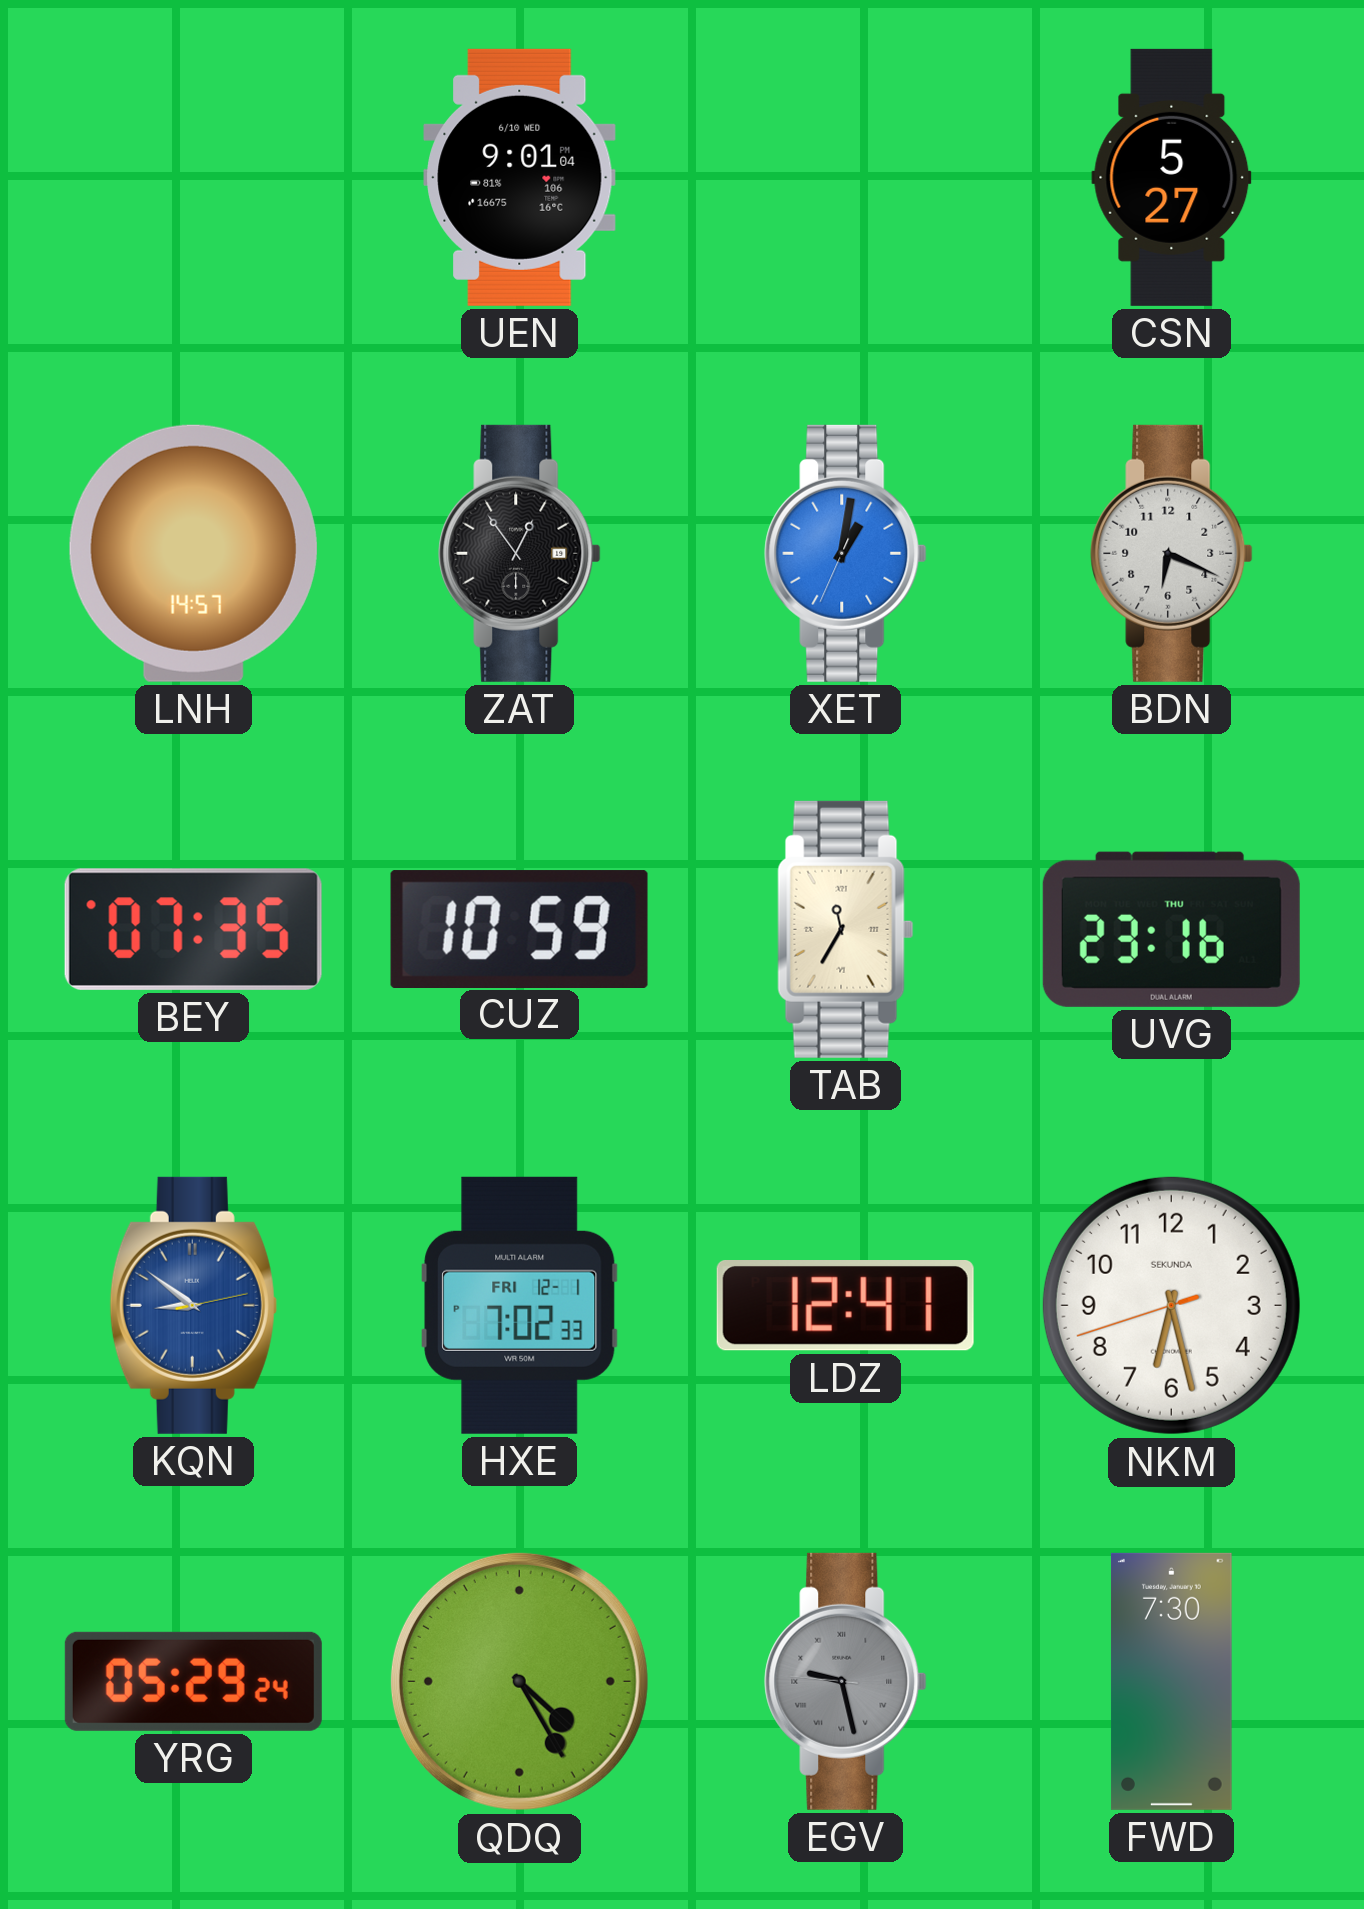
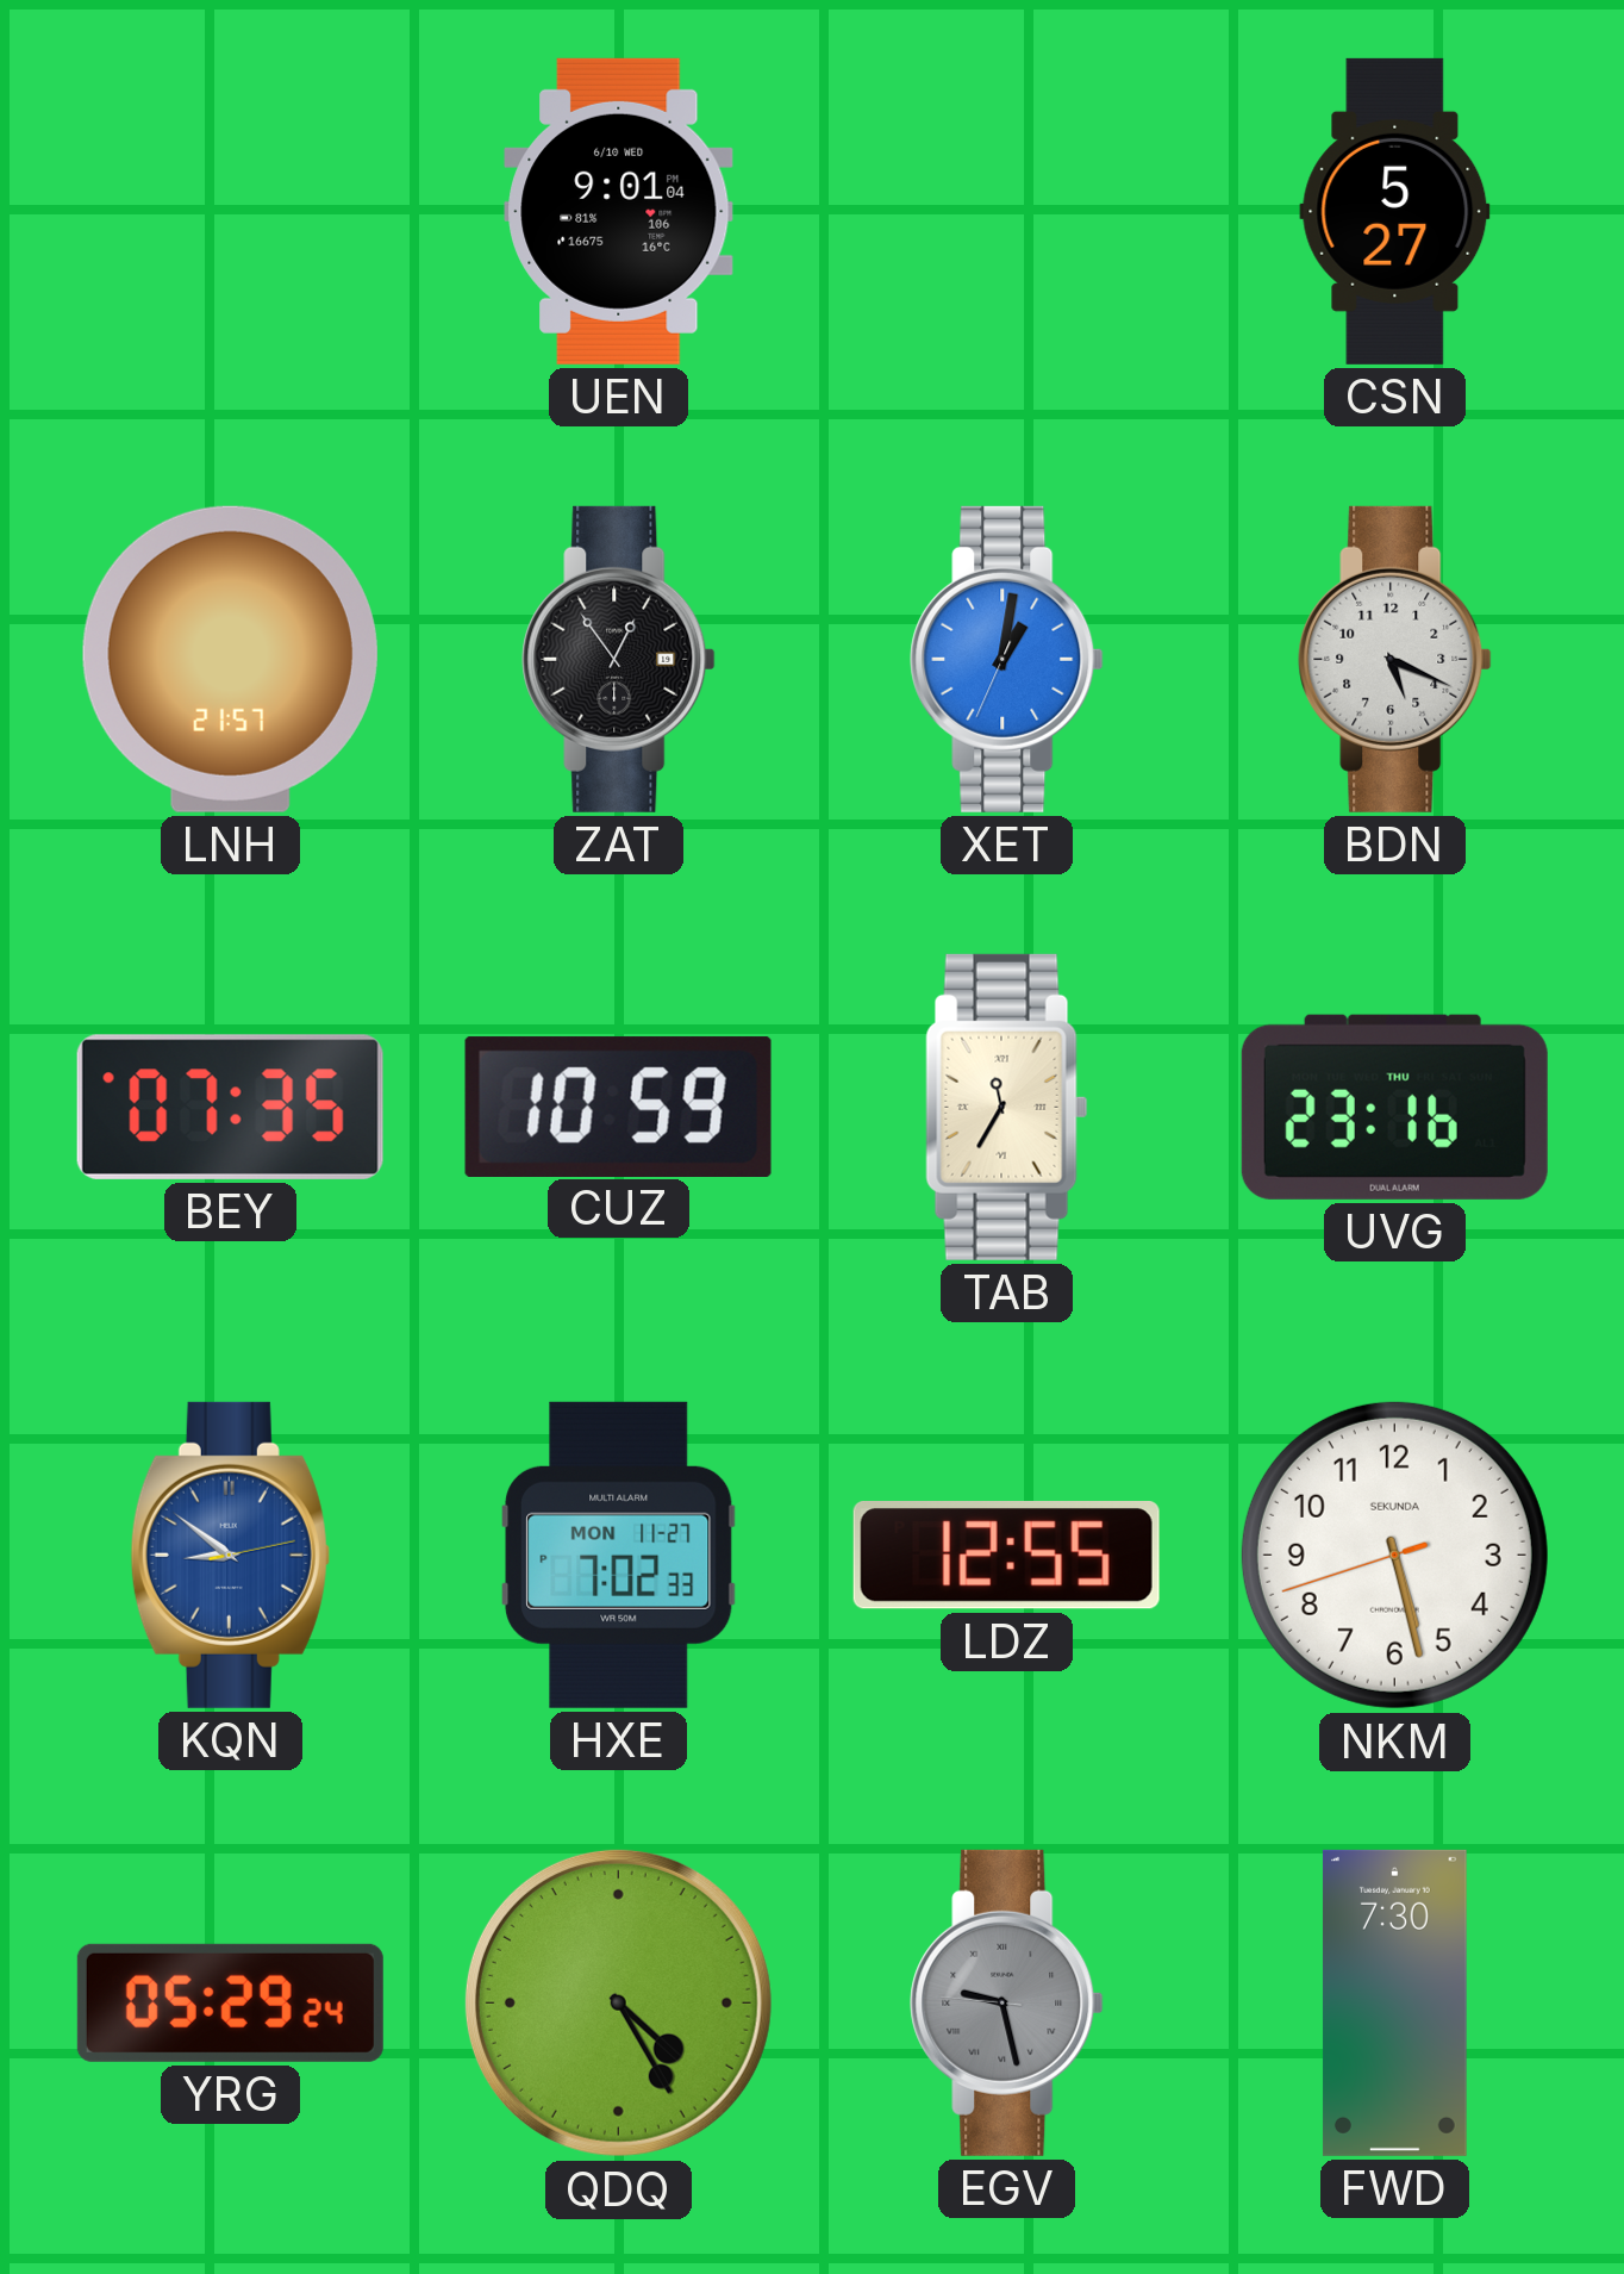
LNH: 14:57 -> 21:57
BDN: 6:19 -> 5:19
HXE date: FRI 12-1 -> MON 11-27
LDZ: 12:41 -> 12:55
NKM: 6:27 -> 5:27
